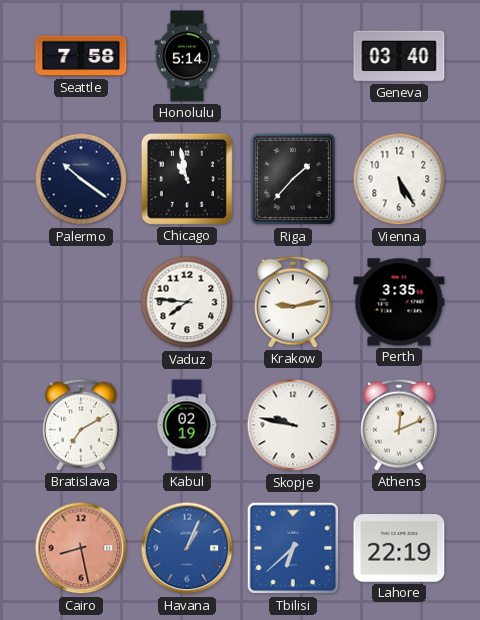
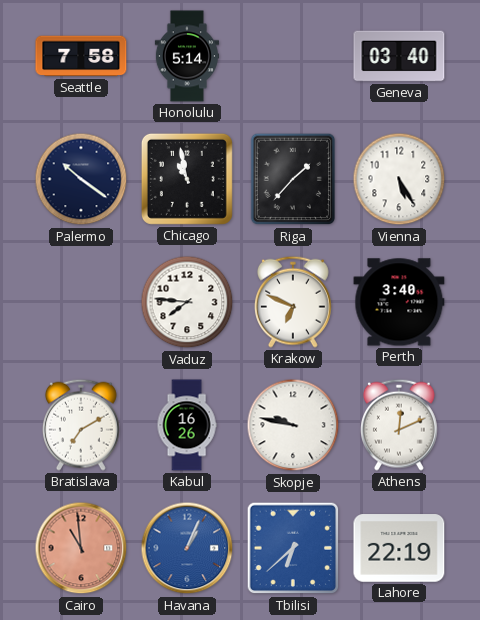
Krakow: 9:13 -> 6:49
Perth: 3:35 -> 3:40
Kabul: 02:19 -> 16:26
Cairo: 8:28 -> 10:59
